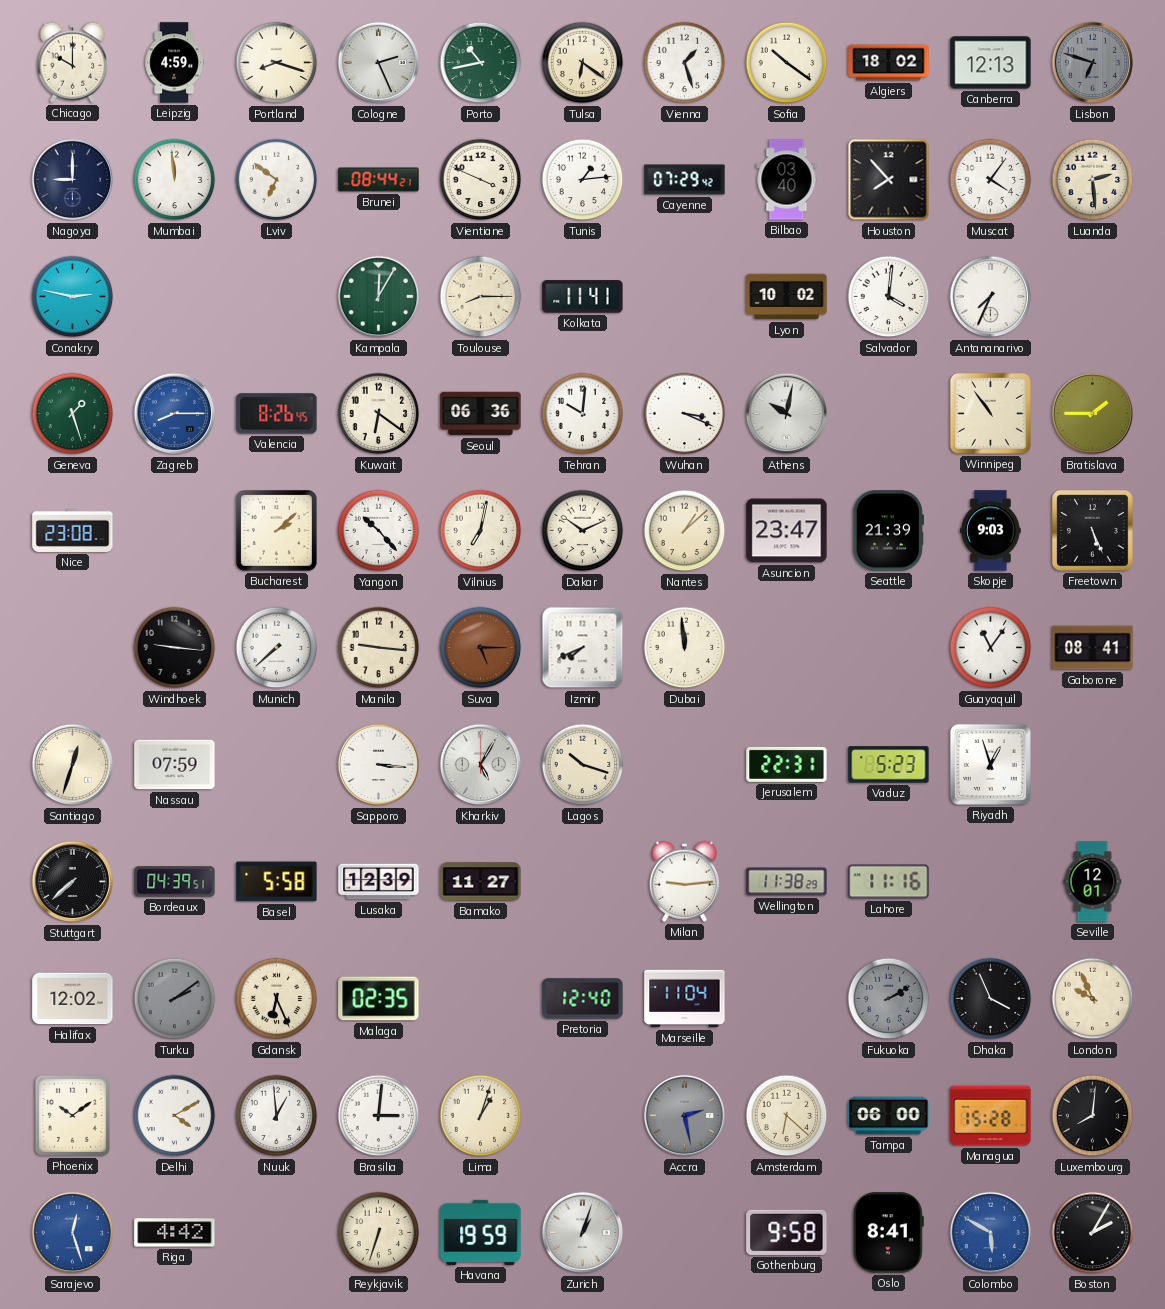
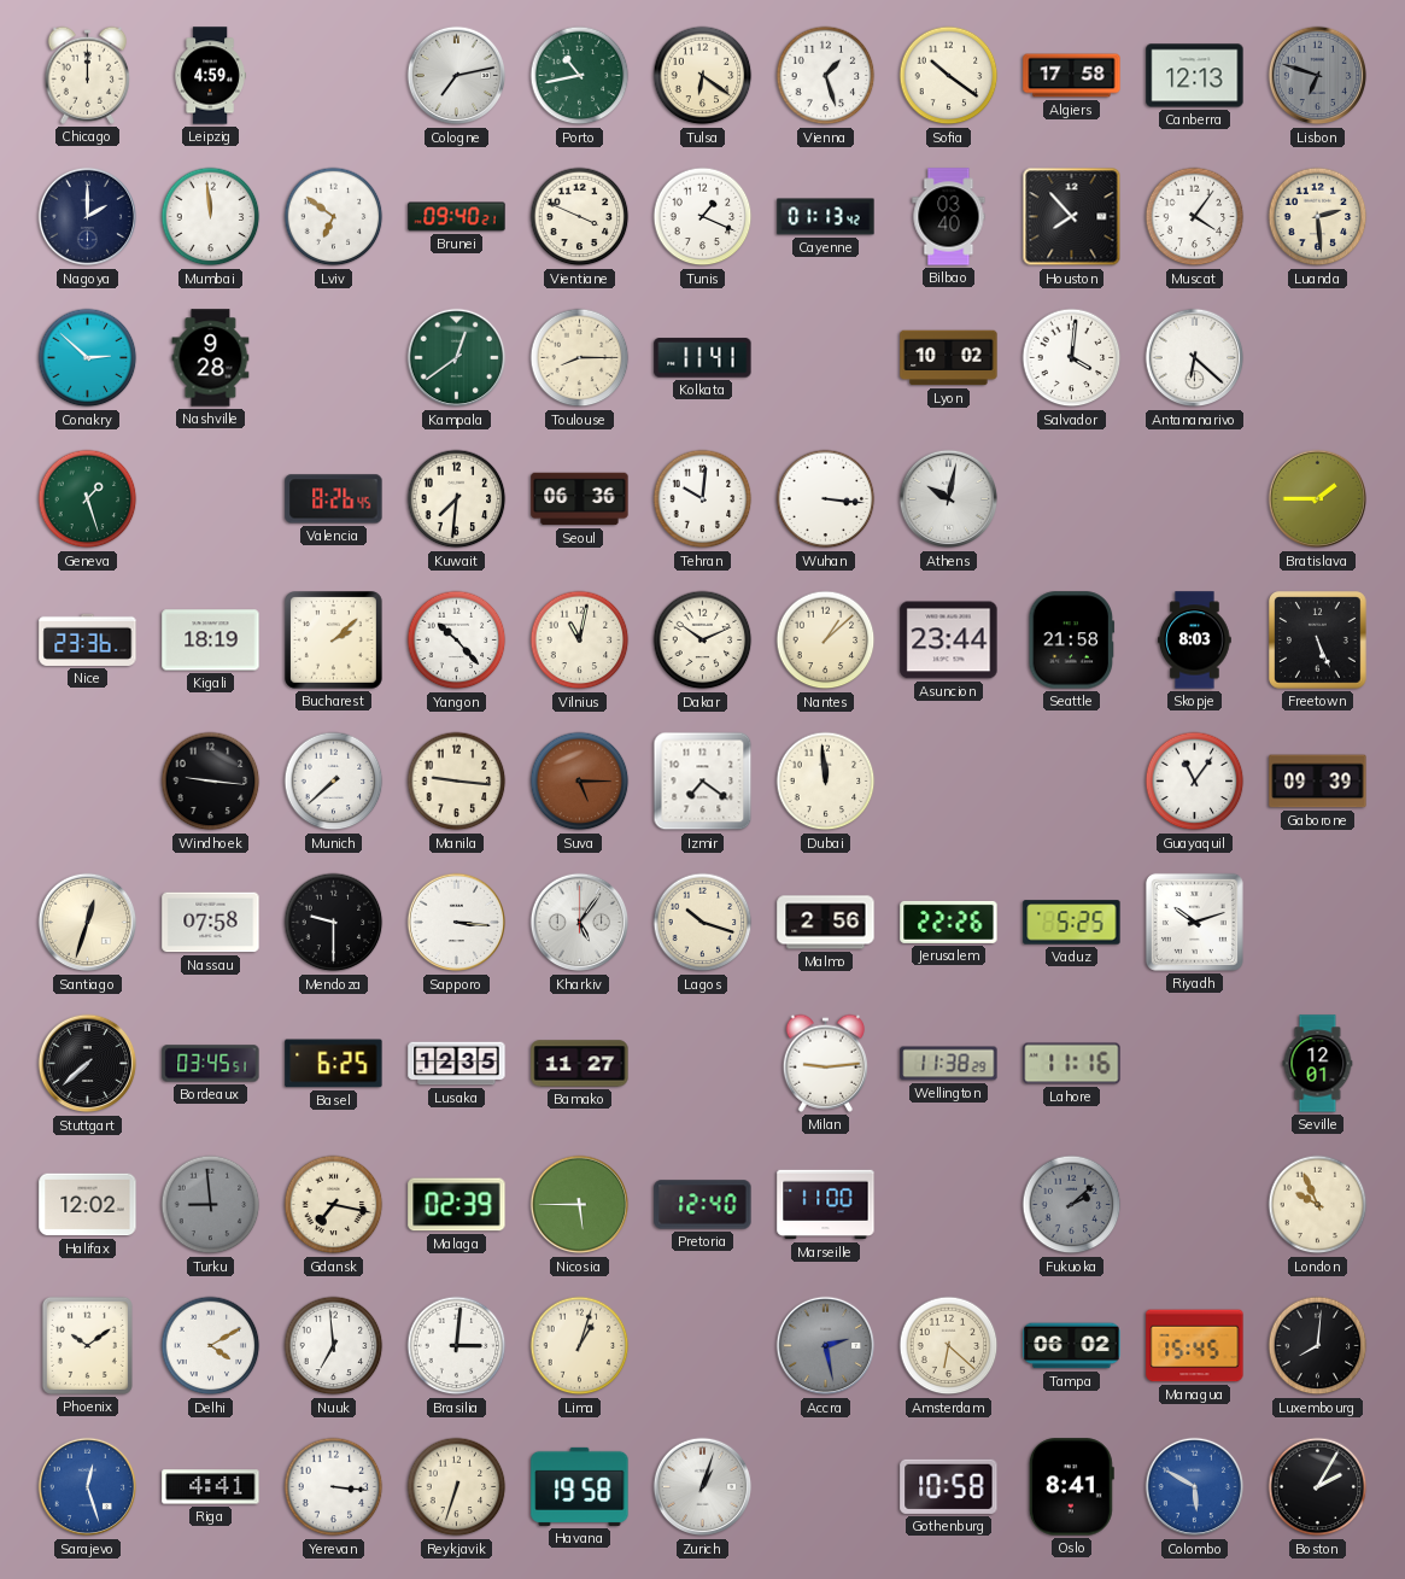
Chicago: 10:00 -> 12:00
Portland: 8:18 -> none
Cologne: 2:26 -> 7:13
Algiers: 18:02 -> 17:58
Nagoya: 9:00 -> 2:00
Brunei: 08:44 -> 09:40
Tunis: 1:14 -> 1:19
Cayenne: 07:29 -> 01:13
Conakry: 2:47 -> 2:52
Nashville: none -> 9:28
Kampala: 12:05 -> 12:39
Antananarivo: 7:34 -> 6:22
Zagreb: 8:15 -> none
Kuwait: 6:21 -> 7:31
Wuhan: 3:19 -> 3:16
Winnipeg: 10:54 -> none
Nice: 23:08 -> 23:36
Kigali: none -> 18:19
Vilnius: 7:02 -> 11:02
Asuncion: 23:47 -> 23:44
Seattle: 21:39 -> 21:58
Skopje: 9:03 -> 8:03
Izmir: 7:41 -> 7:21
Gaborone: 08:41 -> 09:39
Nassau: 07:59 -> 07:58
Mendoza: none -> 9:30
Kharkiv: 5:05 -> 5:06
Malmo: none -> 2:56
Jerusalem: 22:31 -> 22:26
Vaduz: 5:23 -> 5:25
Riyadh: 12:57 -> 10:12
Bordeaux: 04:39 -> 03:45
Basel: 5:58 -> 6:25
Lusaka: 12:39 -> 12:35
Turku: 2:09 -> 8:59
Gdansk: 6:26 -> 7:17
Malaga: 02:35 -> 02:39
Nicosia: none -> 5:45
Marseille: 11:04 -> 11:00
Fukuoka: 2:10 -> 2:08
Dhaka: 3:56 -> none
Nuuk: 12:59 -> 6:59
Tampa: 06:00 -> 06:02
Managua: 15:28 -> 15:45
Riga: 4:42 -> 4:41
Yerevan: none -> 3:16
Havana: 19:59 -> 19:58
Gothenburg: 9:58 -> 10:58
